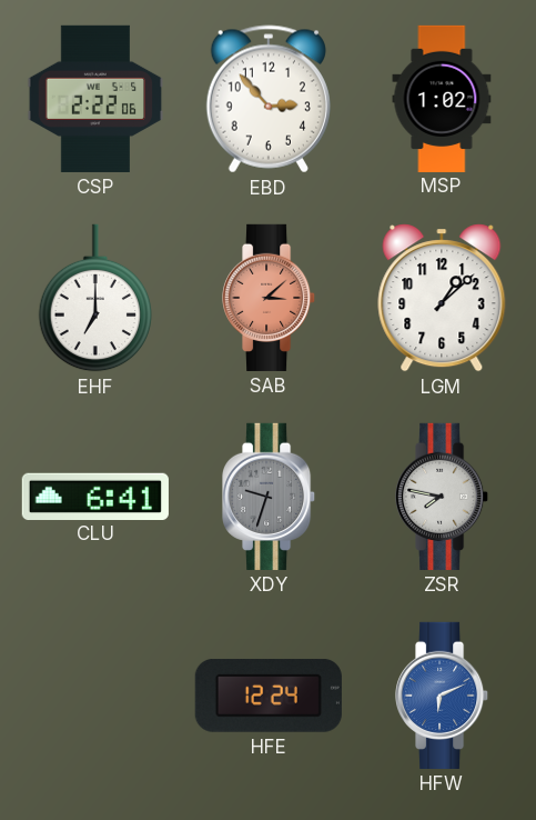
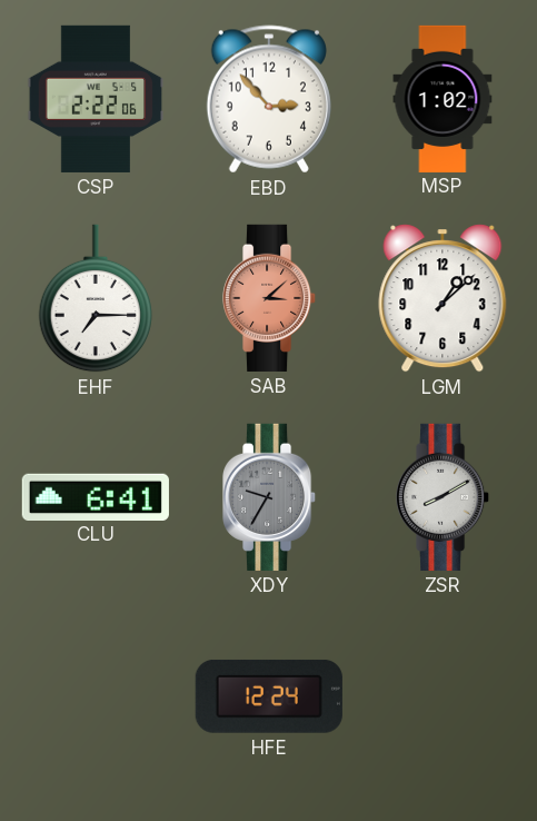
EHF: 7:00 -> 7:15
XDY: 9:33 -> 9:35
ZSR: 7:47 -> 8:10
HFW: 6:11 -> none
